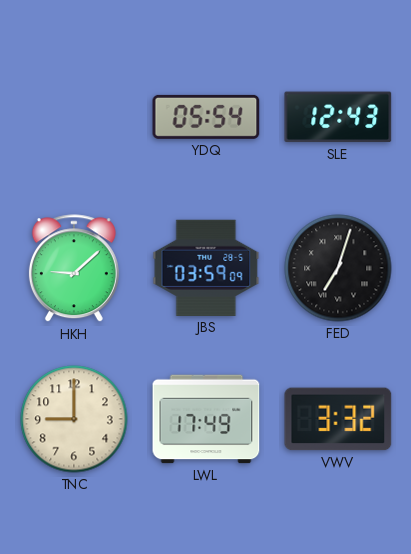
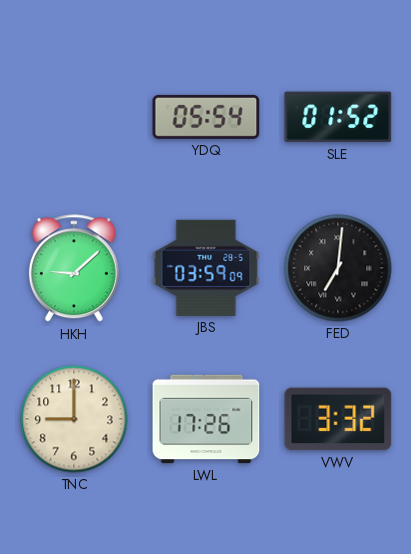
SLE: 12:43 -> 01:52
FED: 7:03 -> 7:01
LWL: 17:49 -> 17:26
